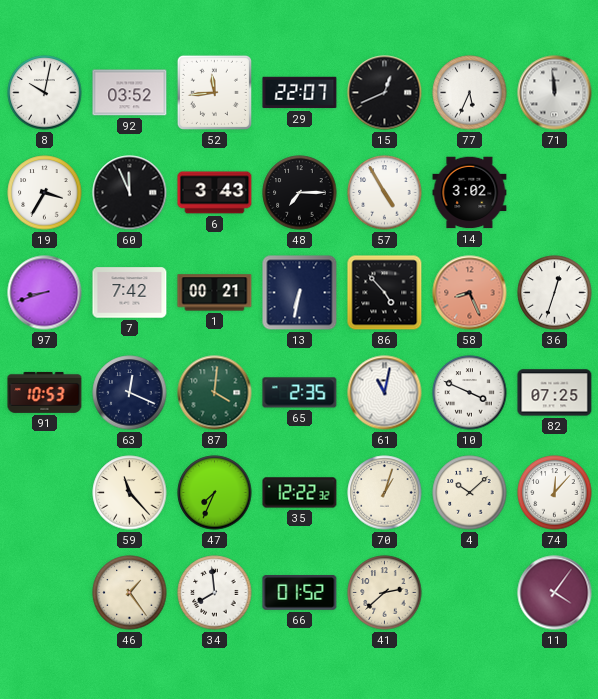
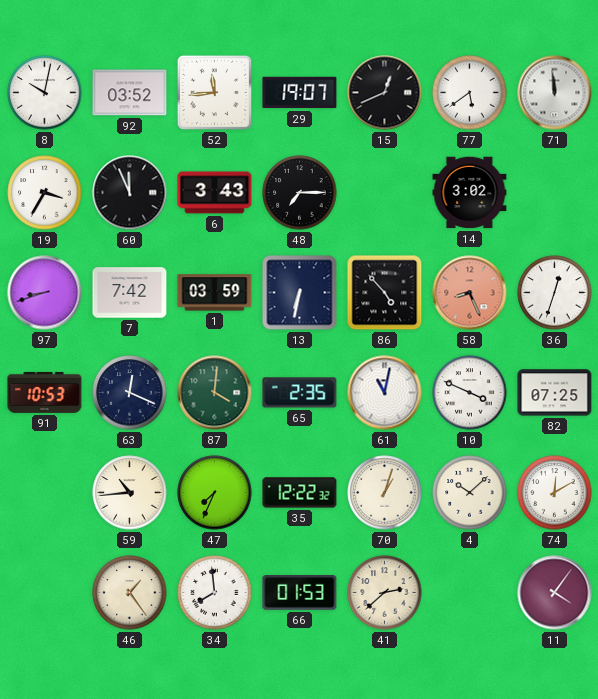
29: 22:07 -> 19:07
77: 5:34 -> 5:39
57: 4:55 -> none
1: 00:21 -> 03:59
59: 11:23 -> 10:44
74: 12:07 -> 12:10
66: 01:52 -> 01:53
